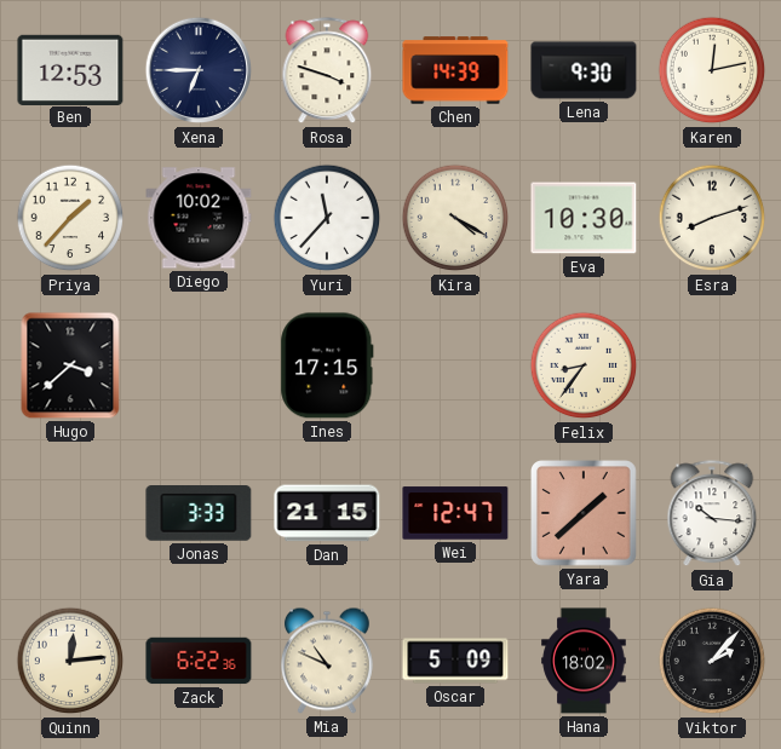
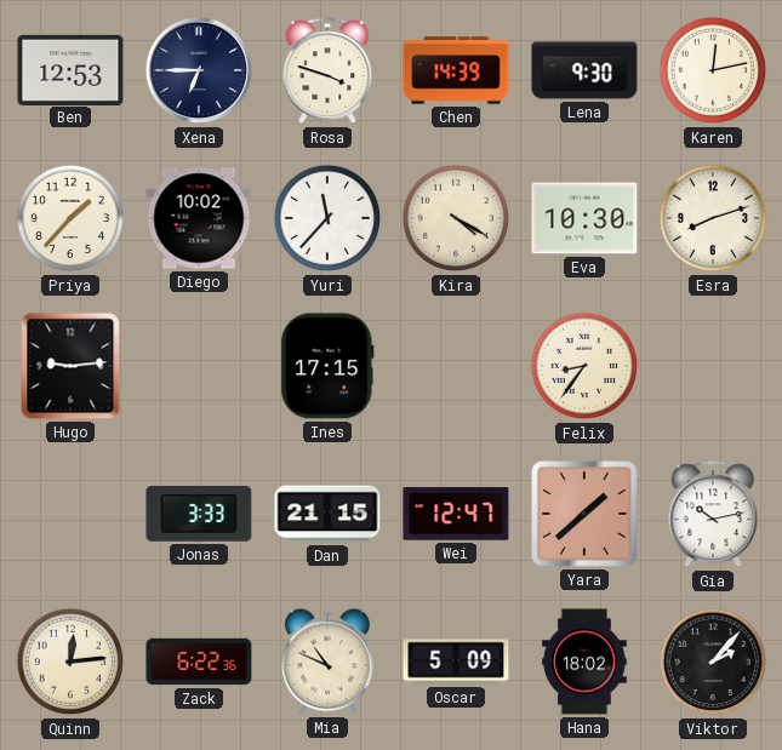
Hugo: 3:38 -> 9:14
Gia: 10:16 -> 10:13
